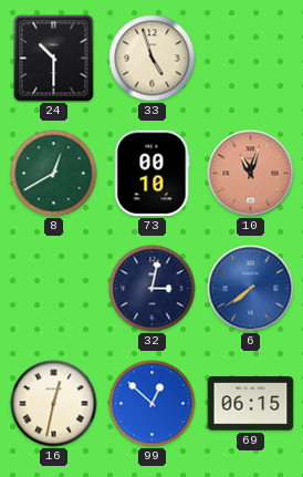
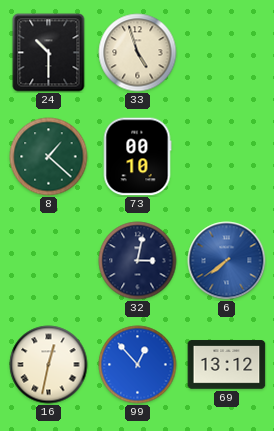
8: 12:40 -> 1:22
10: 11:03 -> none
99: 12:52 -> 12:53
69: 06:15 -> 13:12
